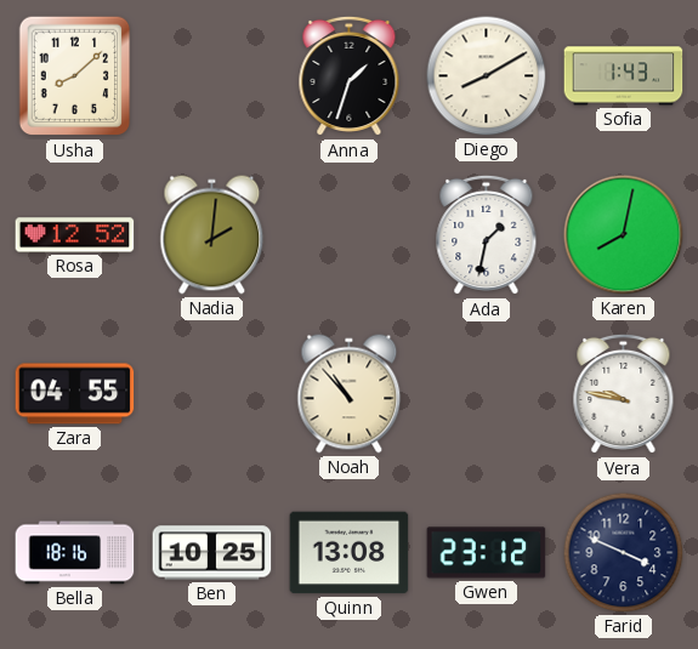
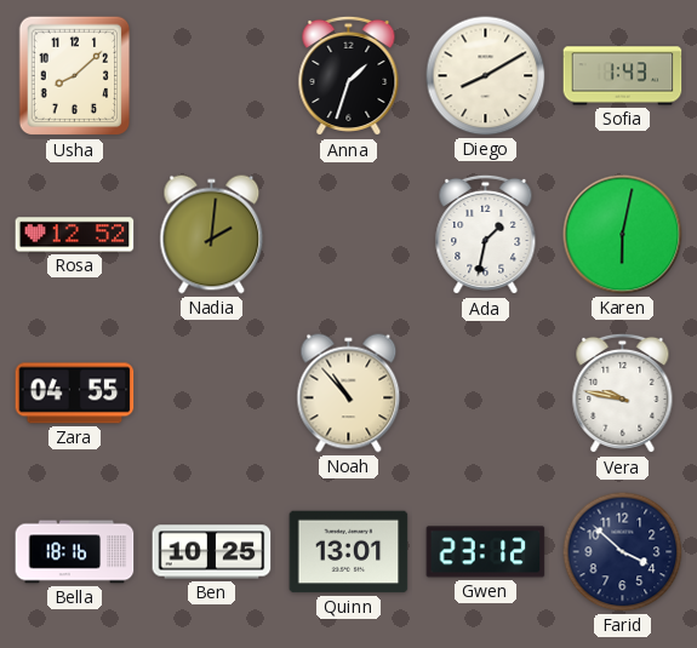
Karen: 8:02 -> 6:02
Quinn: 13:08 -> 13:01
Farid: 3:49 -> 3:52
